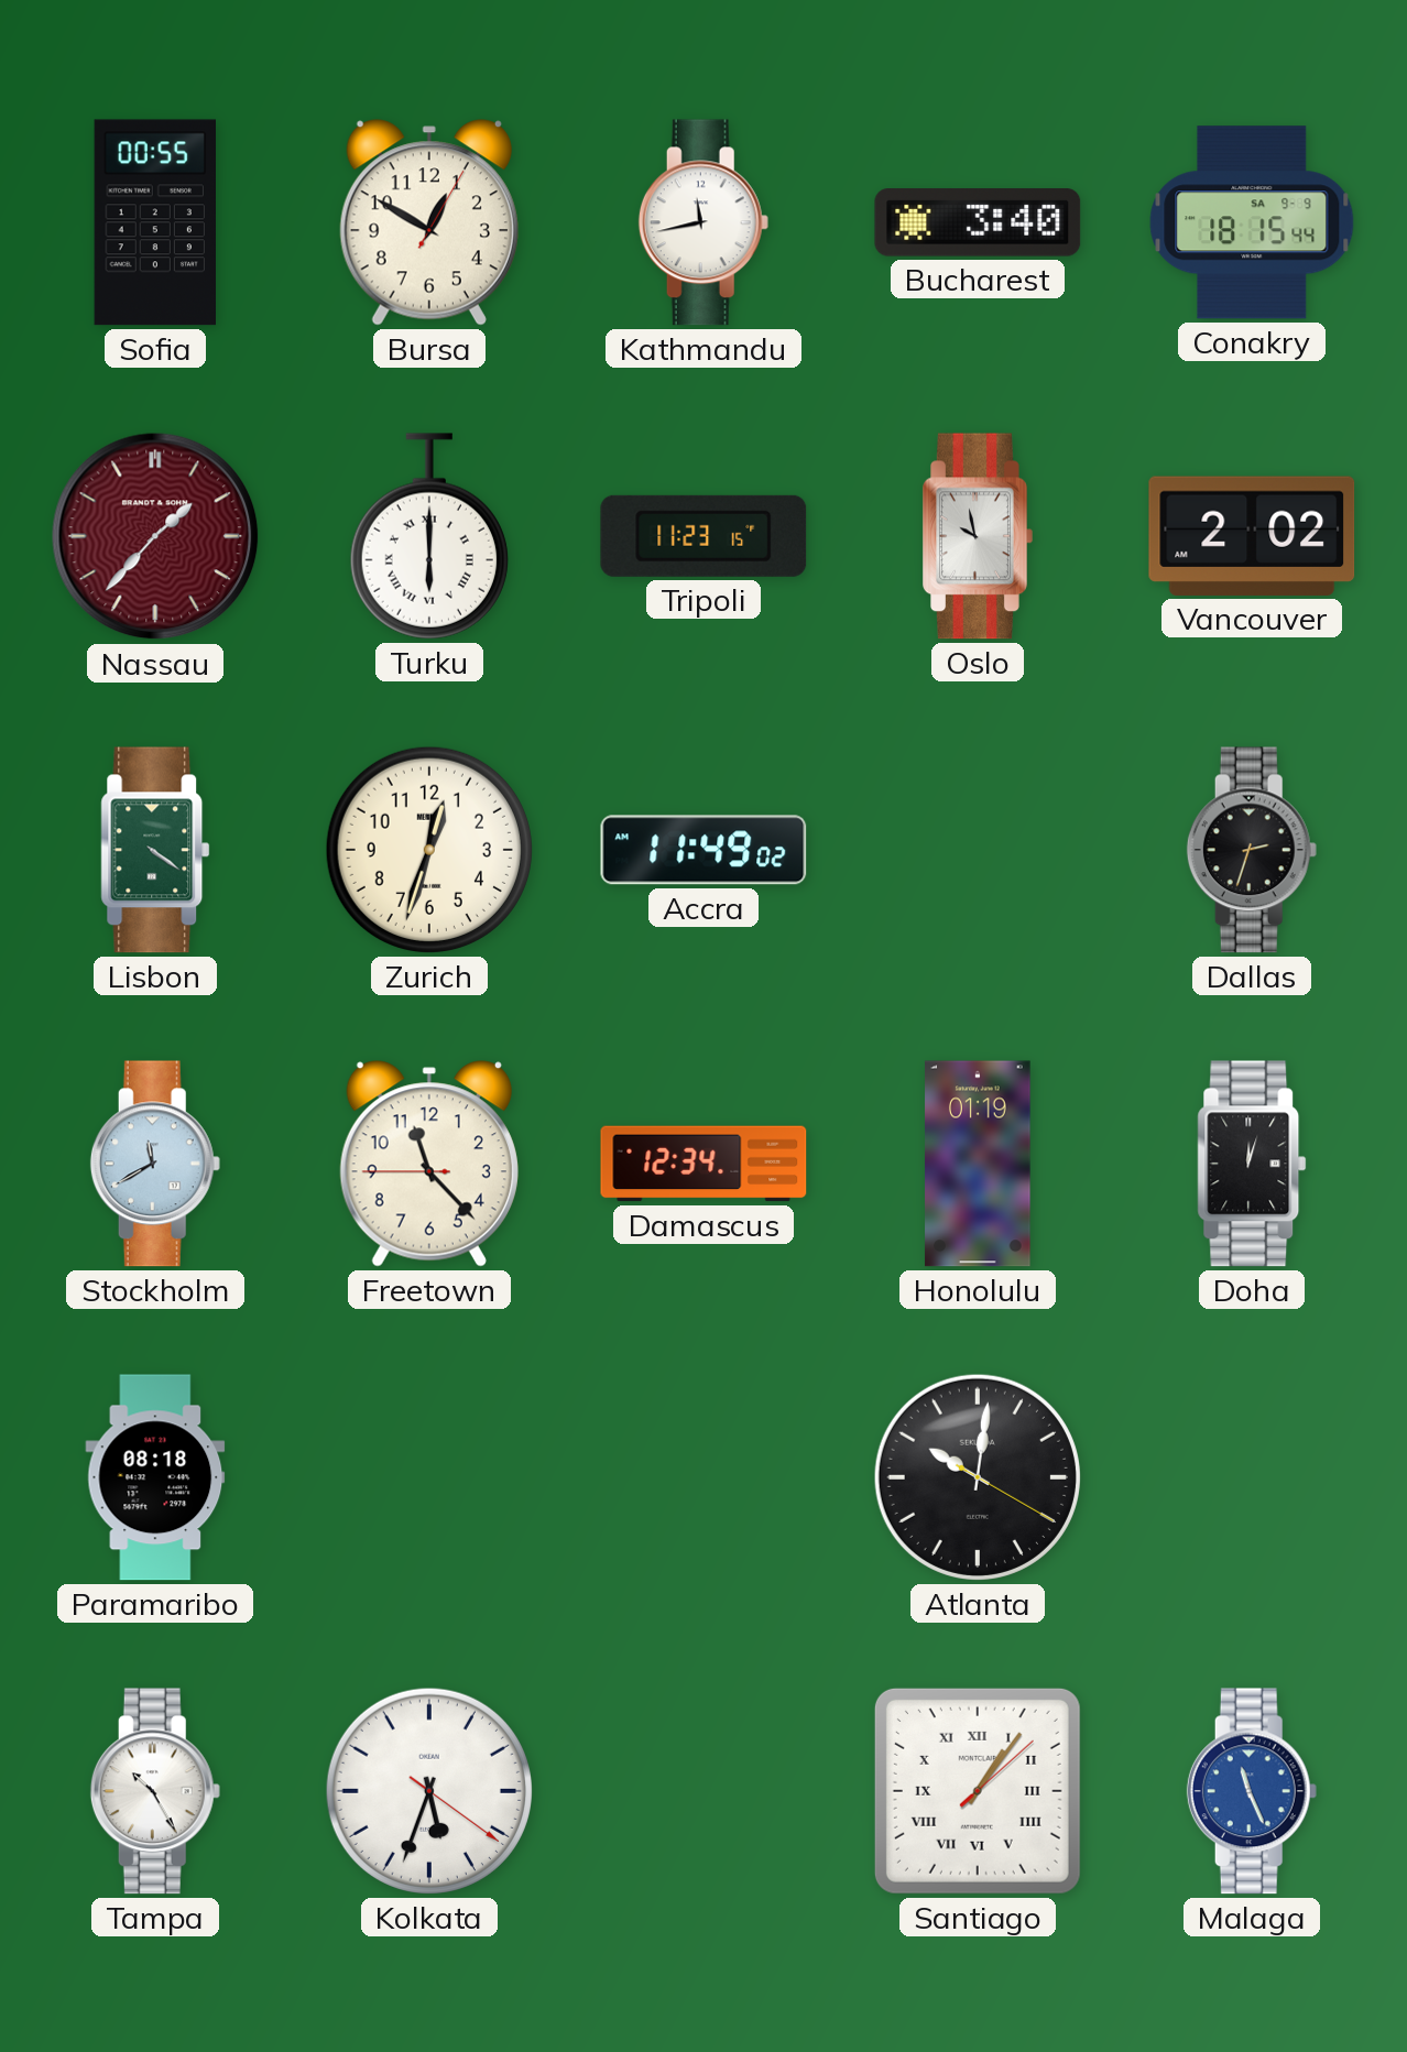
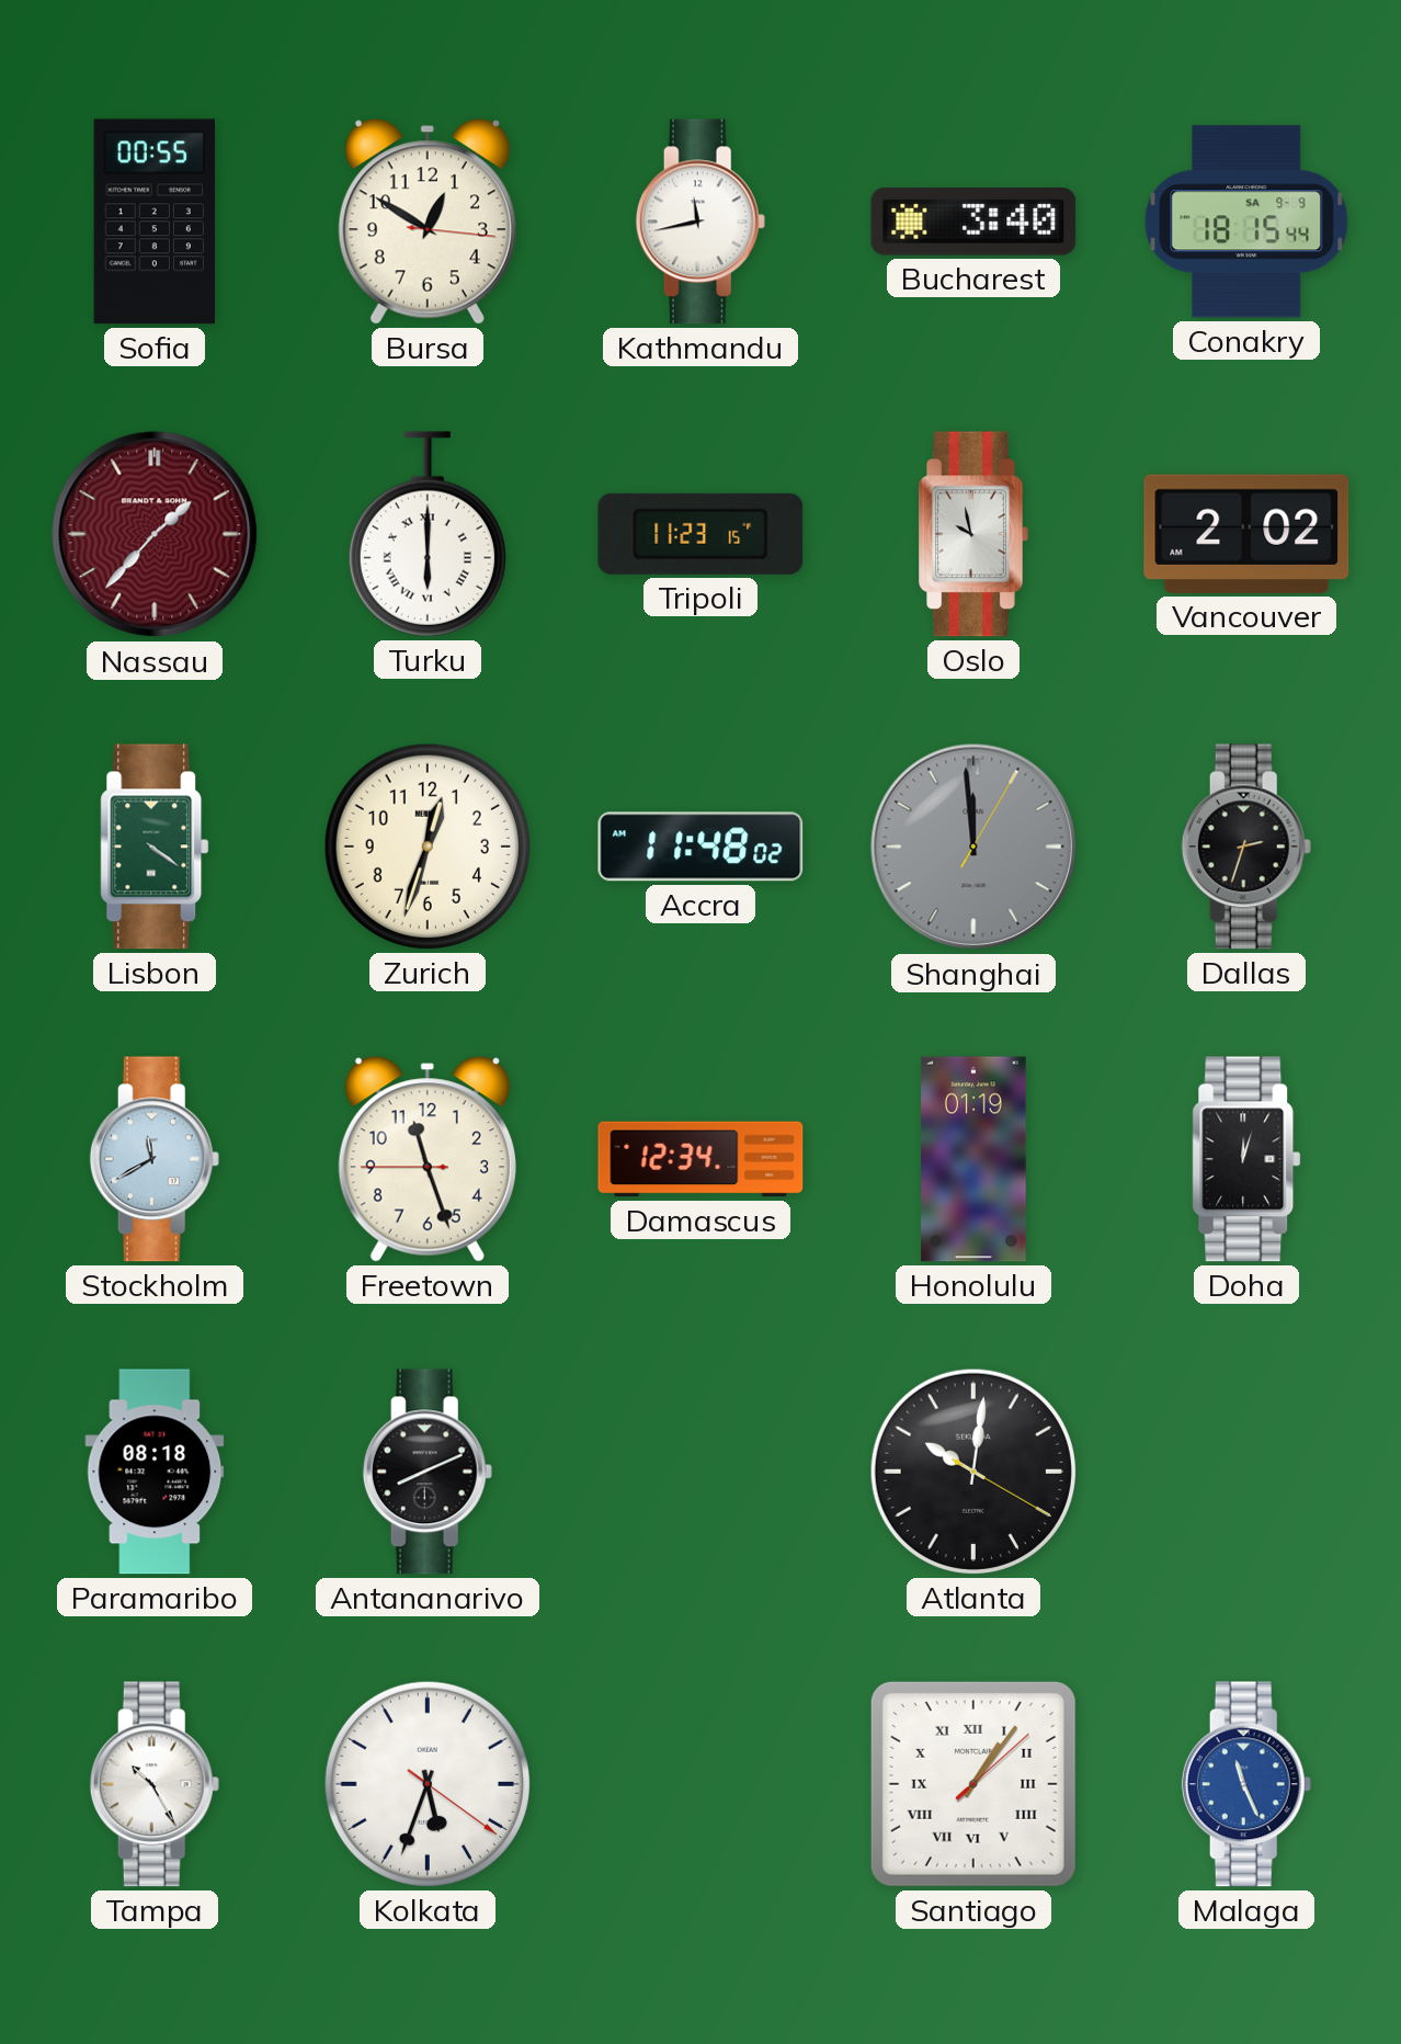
Bursa: 12:50:05 -> 12:50:16
Accra: 11:49 -> 11:48
Shanghai: none -> 11:59
Freetown: 11:22 -> 11:26
Antananarivo: none -> 8:11
